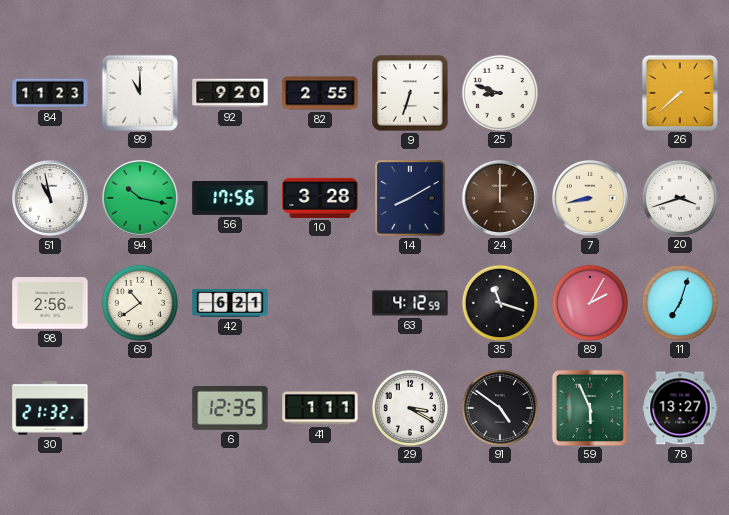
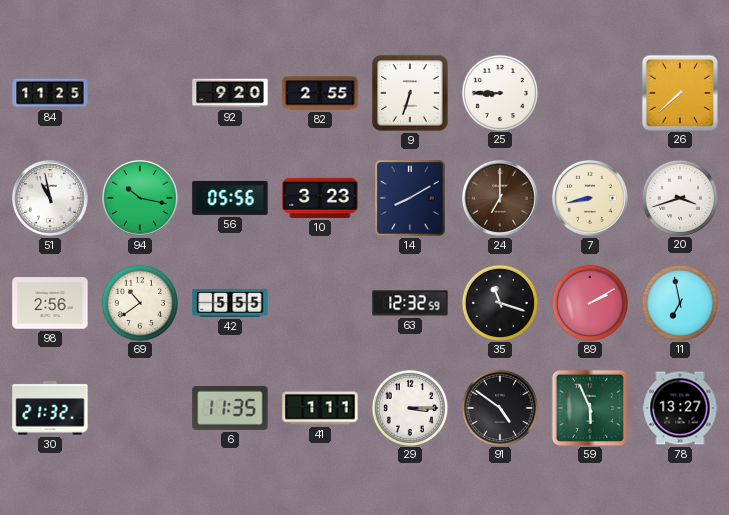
84: 11:23 -> 11:25
99: 11:00 -> none
25: 8:48 -> 8:45
56: 17:56 -> 05:56
10: 3:28 -> 3:23
24: 12:00 -> 7:00
42: 6:21 -> 5:55
63: 4:12 -> 12:32
89: 2:05 -> 2:10
11: 7:03 -> 6:58
6: 12:35 -> 11:35
29: 3:20 -> 3:15
